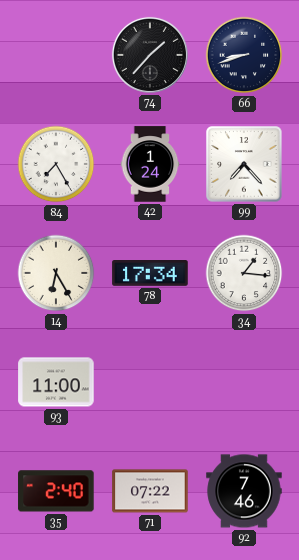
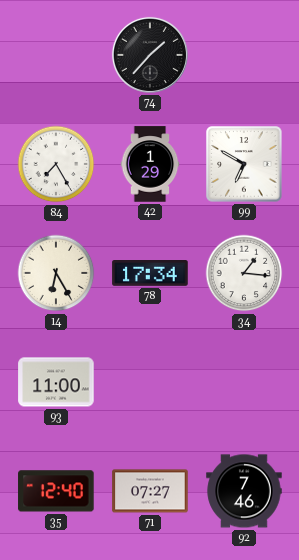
66: 8:42 -> none
42: 1:24 -> 1:29
99: 7:23 -> 6:50
35: 2:40 -> 12:40
71: 07:22 -> 07:27
